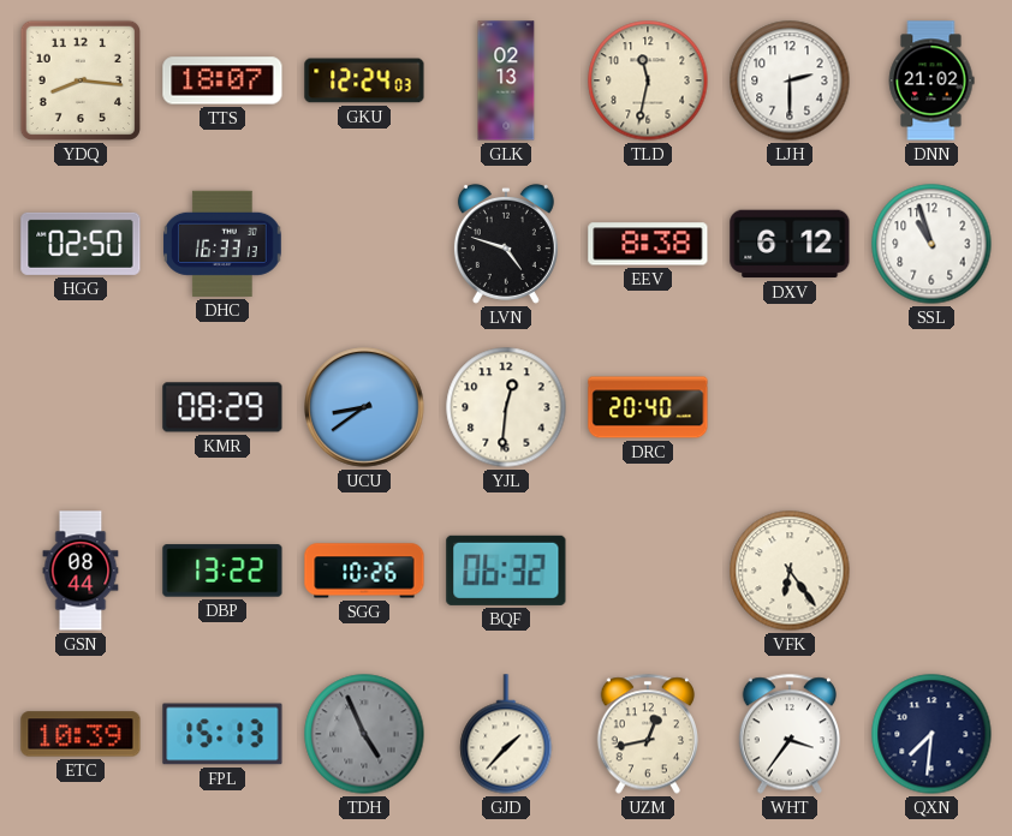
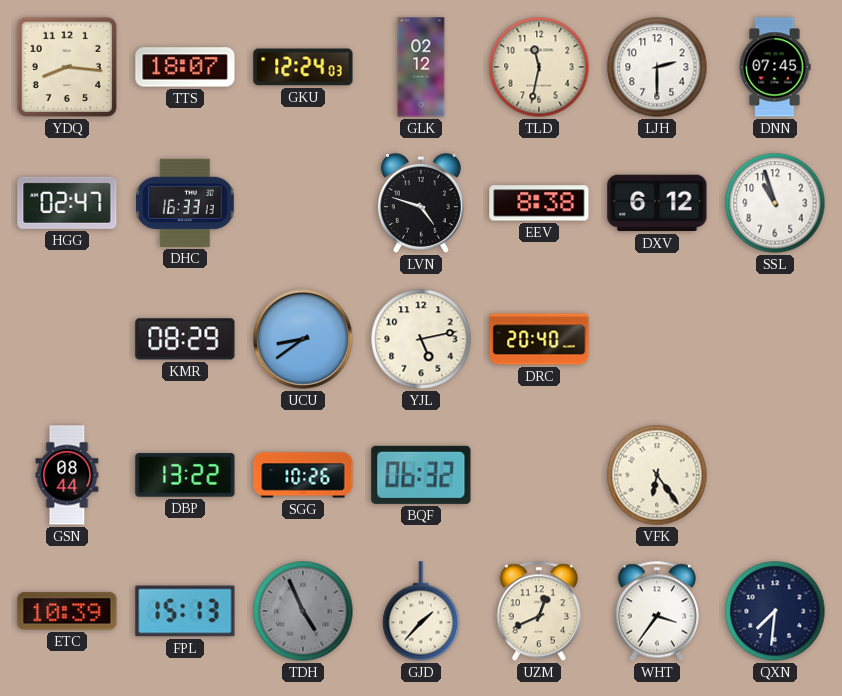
GLK: 02:13 -> 02:12
DNN: 21:02 -> 07:45
HGG: 02:50 -> 02:47
YJL: 12:31 -> 5:13
UZM: 12:43 -> 12:41
